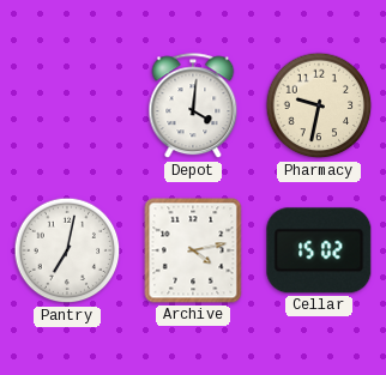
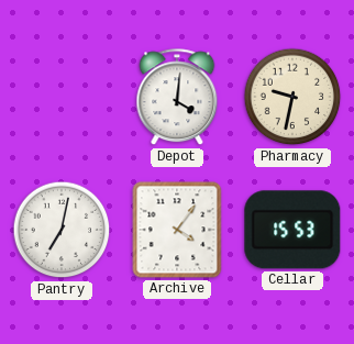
Archive: 4:13 -> 4:06
Cellar: 15:02 -> 15:53
